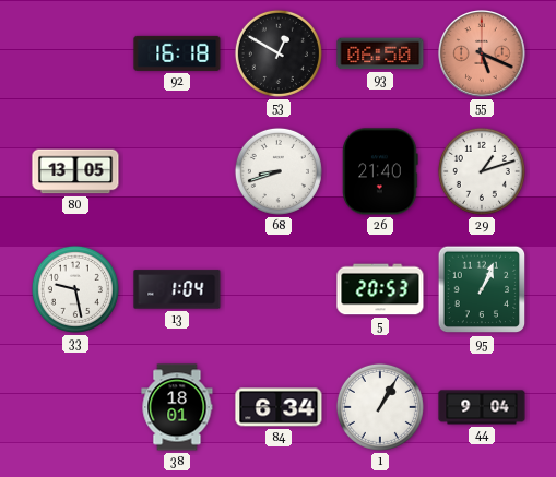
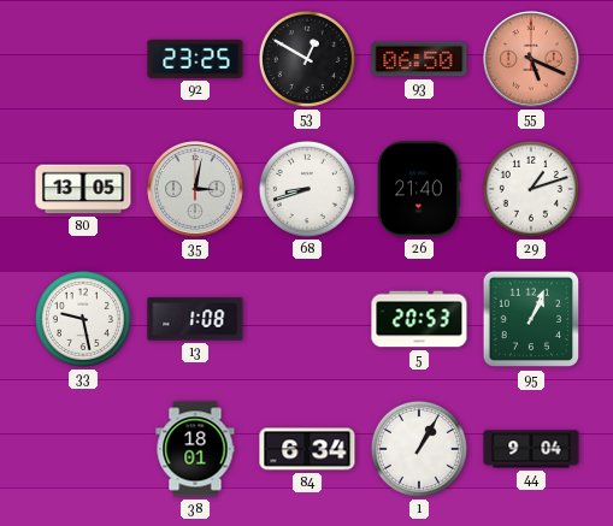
92: 16:18 -> 23:25
35: none -> 3:02
13: 1:04 -> 1:08
